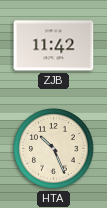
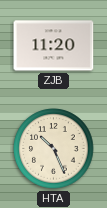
ZJB: 11:42 -> 11:20
